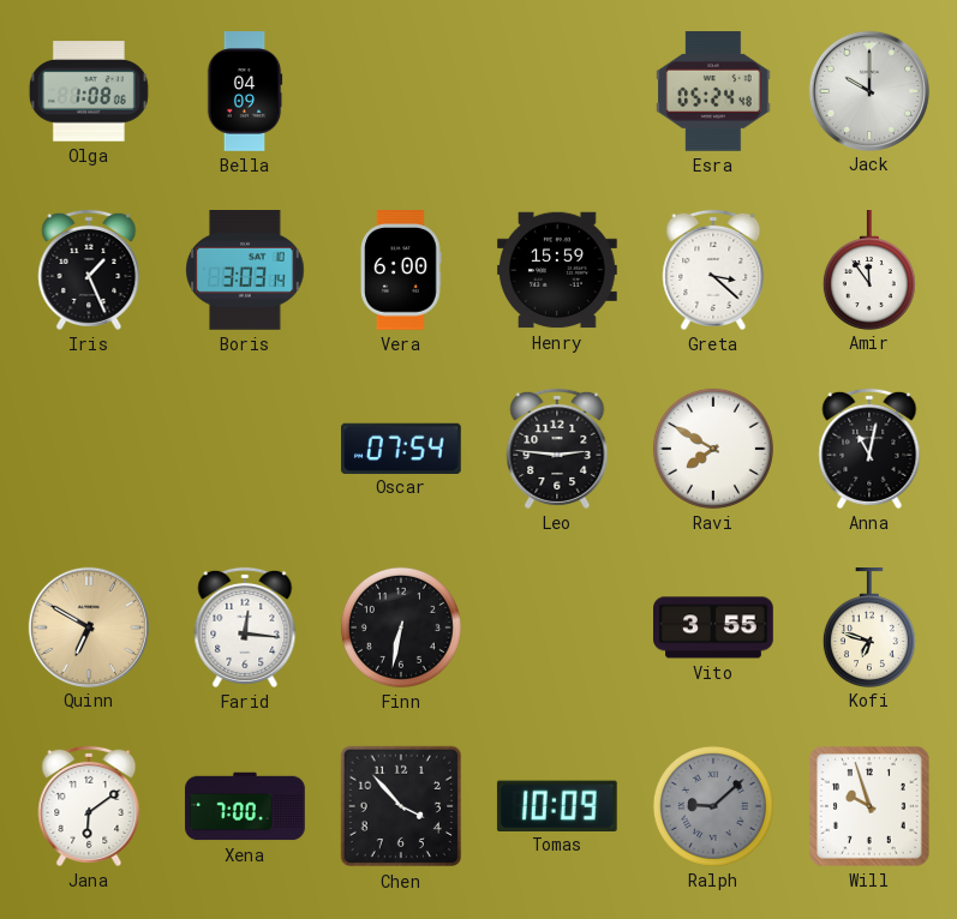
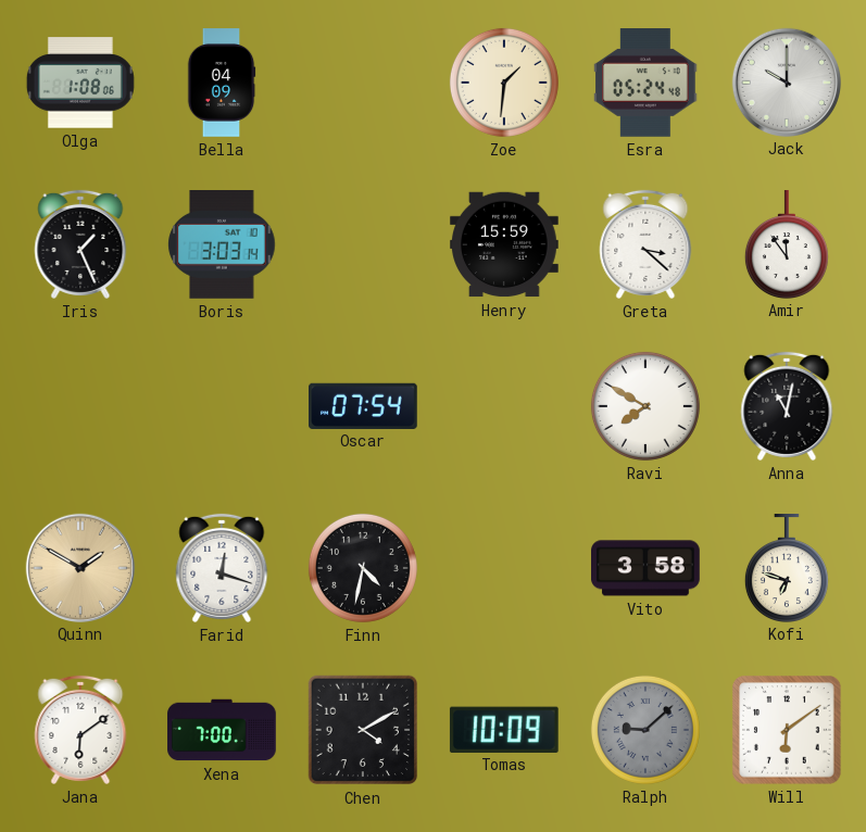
Zoe: none -> 1:31
Vera: 6:00 -> none
Leo: 2:46 -> none
Quinn: 6:50 -> 1:50
Farid: 12:16 -> 12:18
Finn: 6:32 -> 4:32
Vito: 3:55 -> 3:58
Chen: 3:53 -> 4:10
Will: 9:57 -> 6:09
